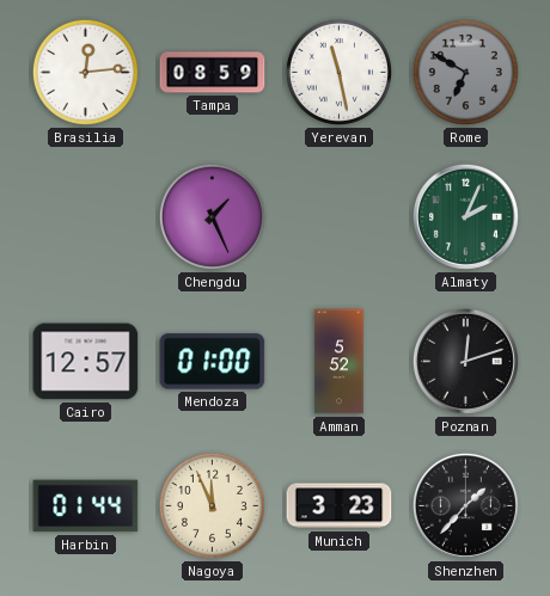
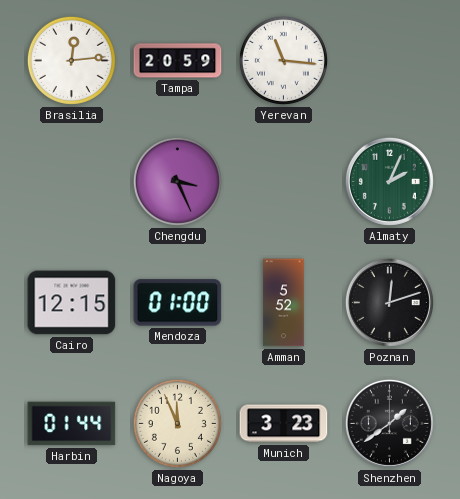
Tampa: 08:59 -> 20:59
Yerevan: 11:28 -> 11:16
Rome: 6:50 -> none
Chengdu: 1:26 -> 3:26
Cairo: 12:57 -> 12:15
Shenzhen: 1:37 -> 1:39
